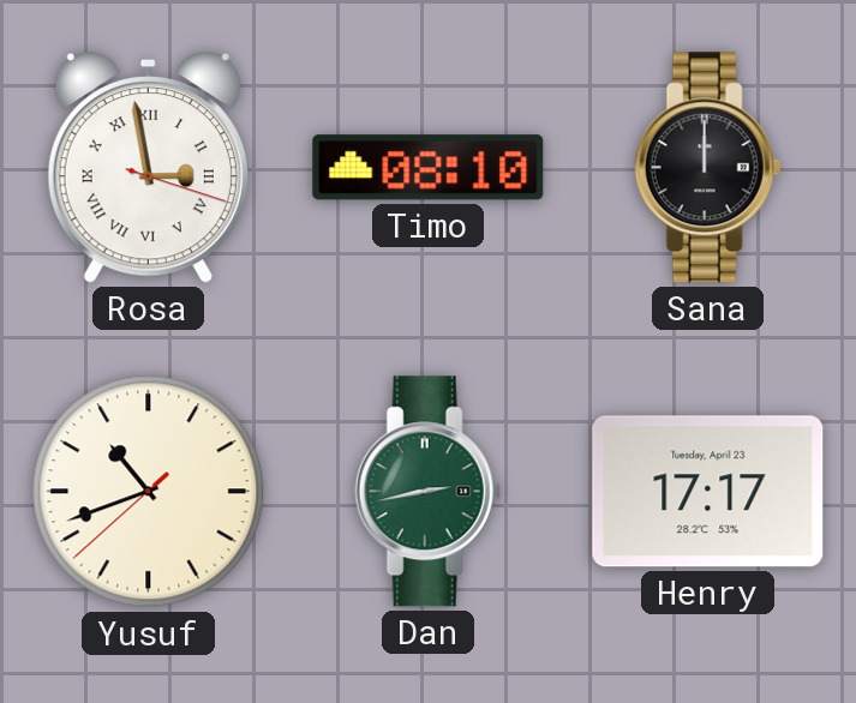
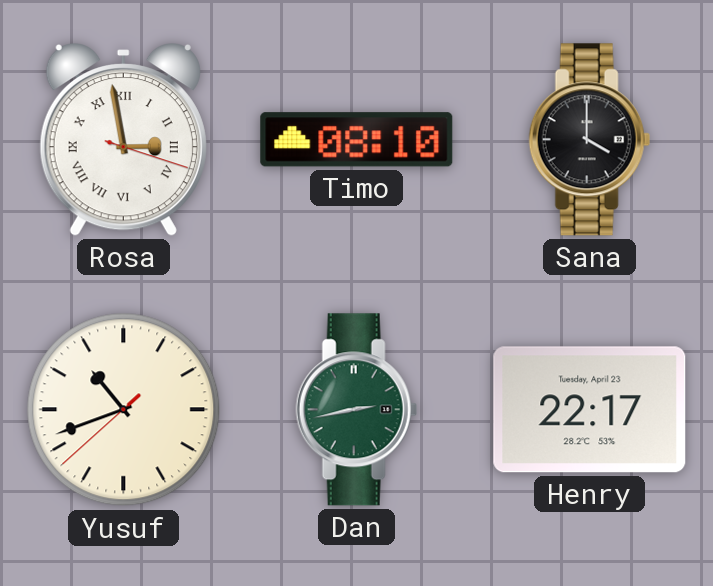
Sana: 12:00 -> 4:00
Henry: 17:17 -> 22:17
